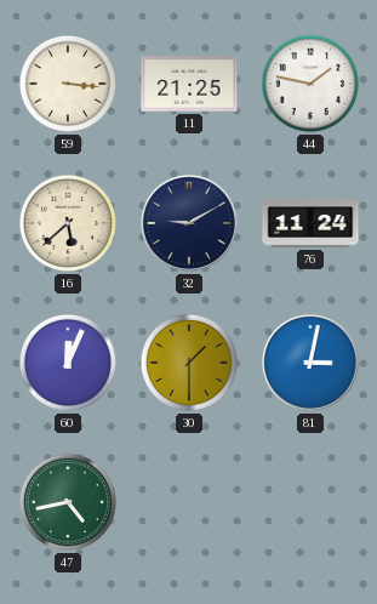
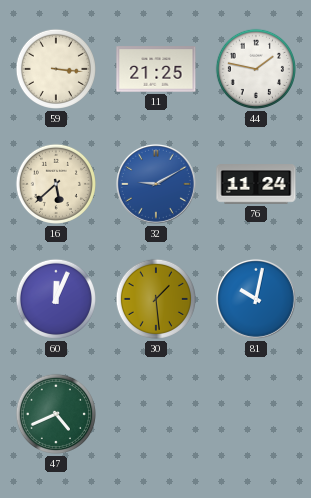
32 dial: navy -> blue
30: 1:30 -> 1:29
81: 3:02 -> 10:02
47: 4:43 -> 4:41
